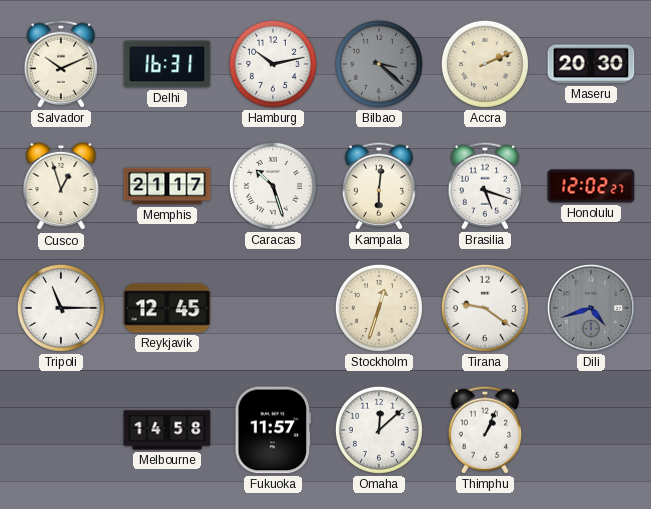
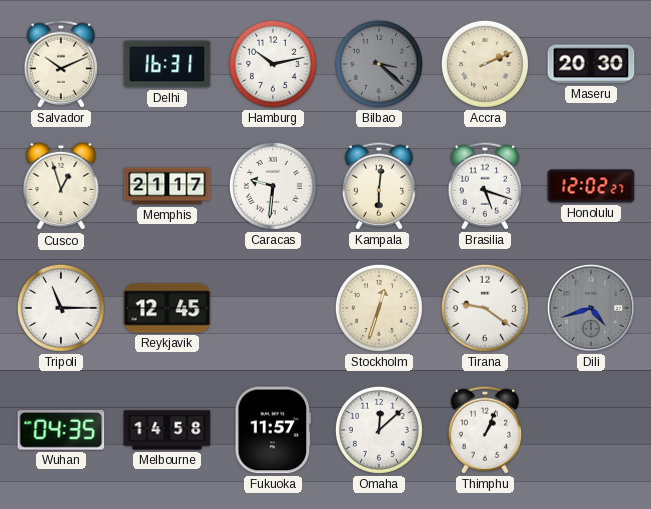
Caracas: 10:27 -> 9:31
Wuhan: none -> 04:35
